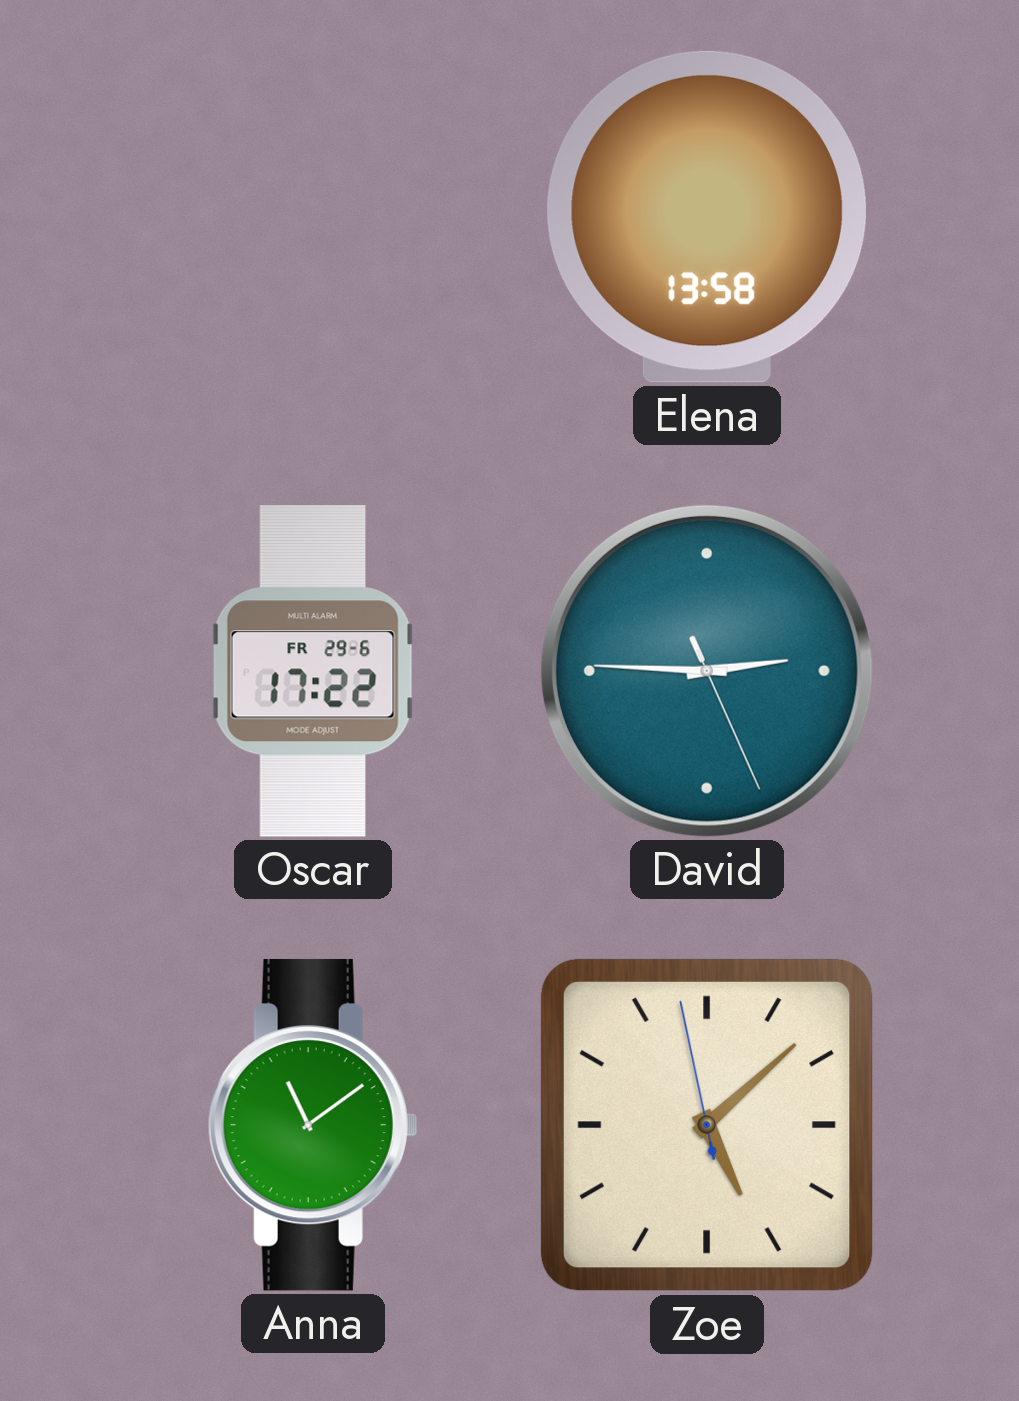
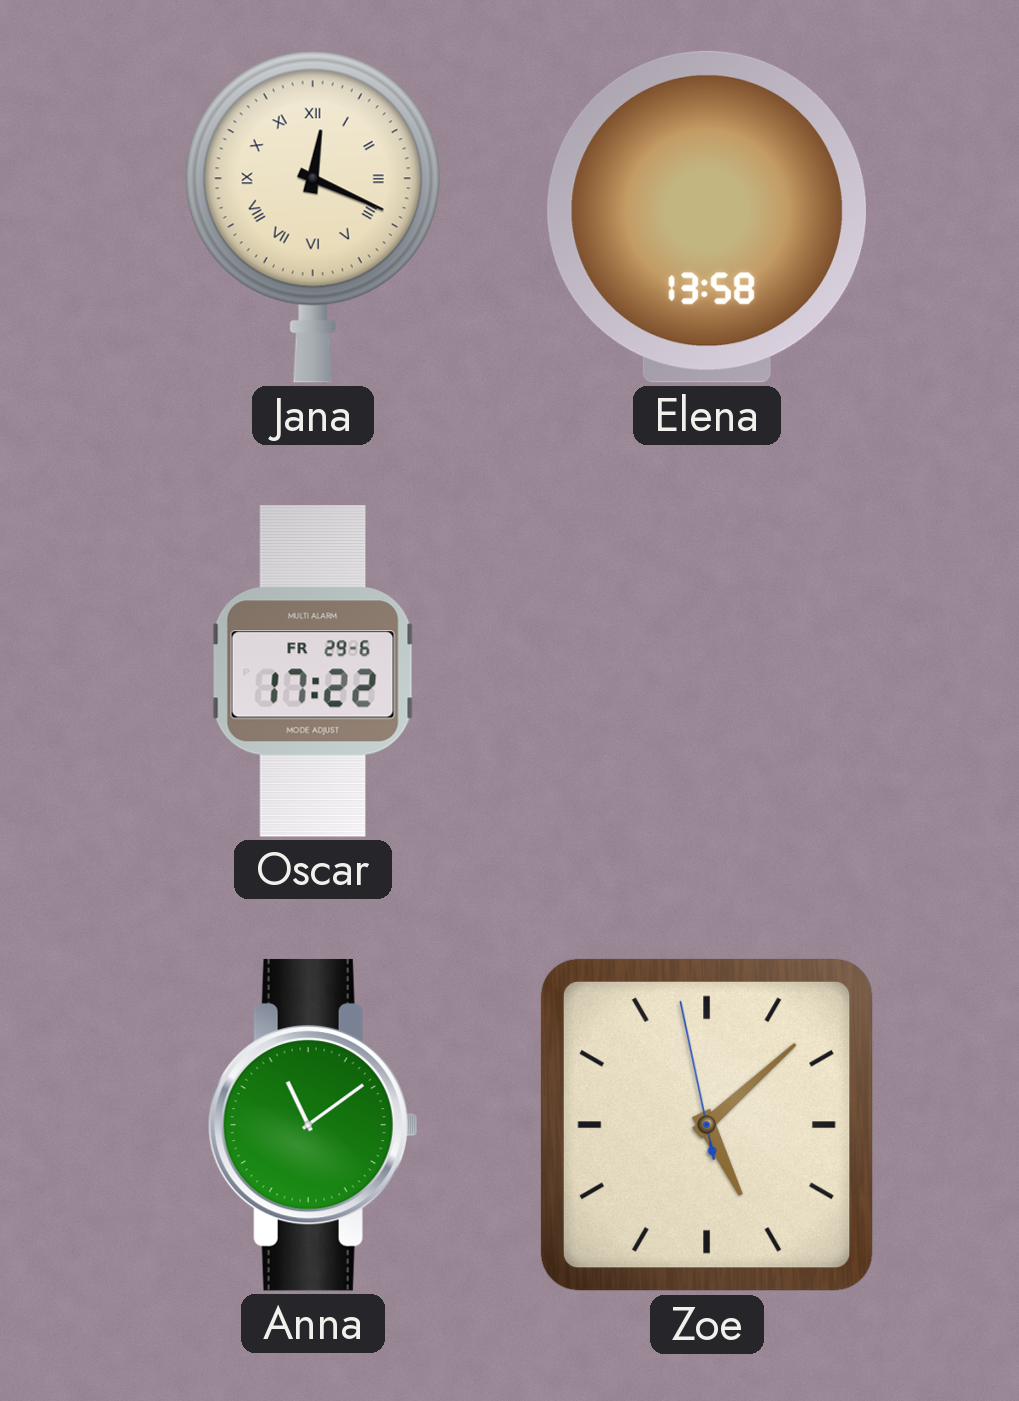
Jana: none -> 12:19
David: 2:45 -> none
